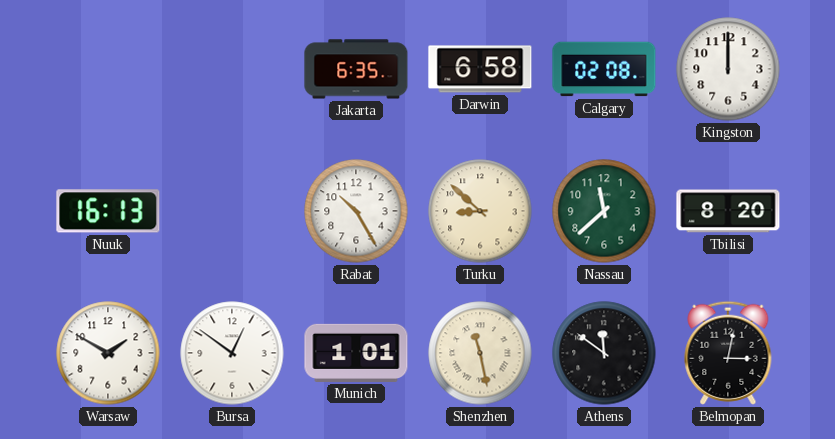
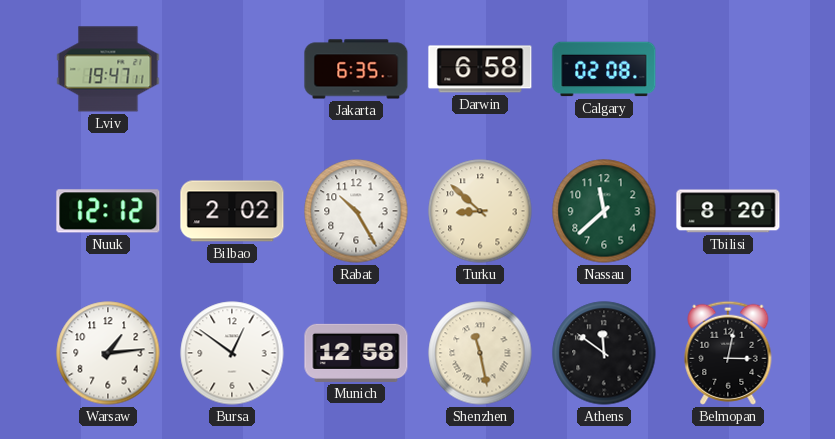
Lviv: none -> 19:47
Kingston: 12:00 -> none
Nuuk: 16:13 -> 12:12
Bilbao: none -> 2:02
Warsaw: 1:50 -> 1:14
Munich: 1:01 -> 12:58
